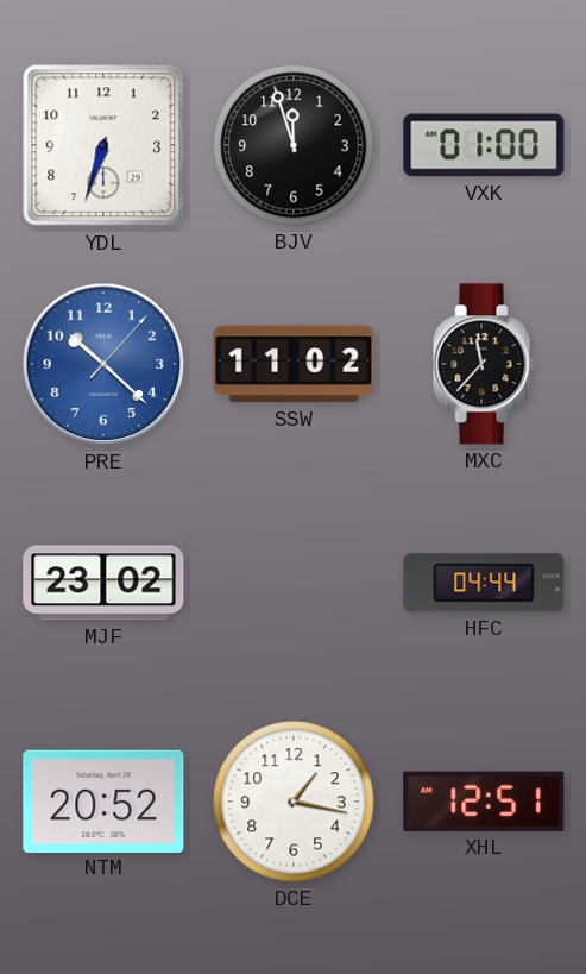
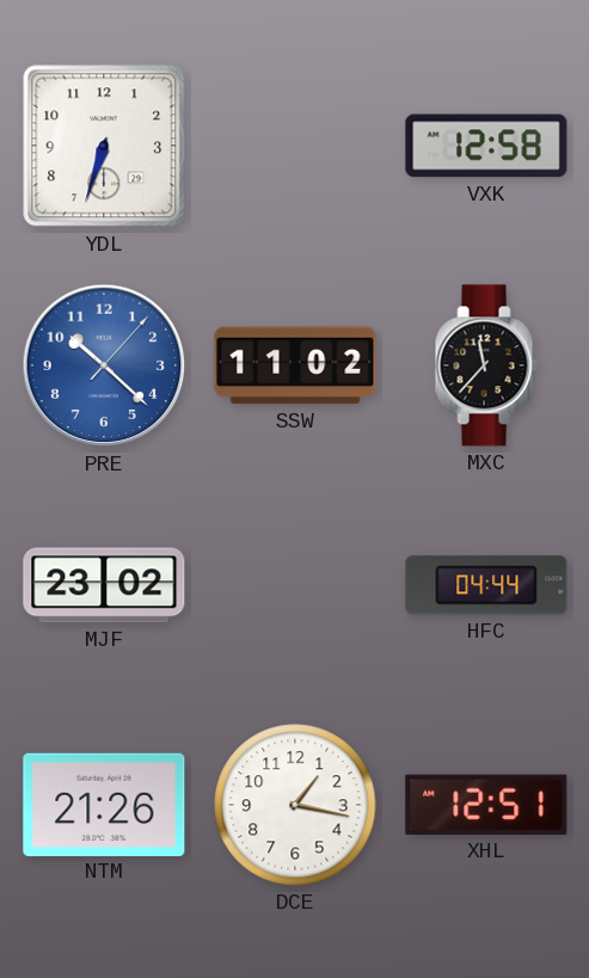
BJV: 11:57 -> none
VXK: 01:00 -> 12:58
NTM: 20:52 -> 21:26
